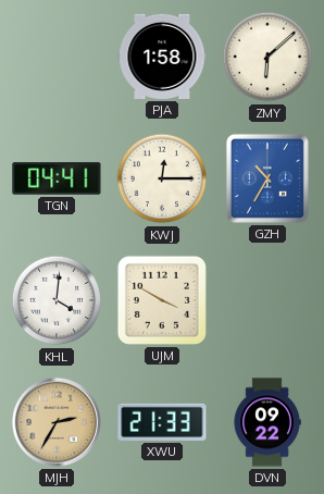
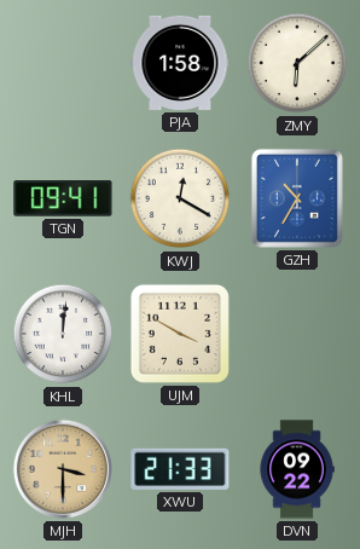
TGN: 04:41 -> 09:41
KWJ: 12:15 -> 12:20
KHL: 4:01 -> 12:01
MJH: 2:35 -> 3:30
